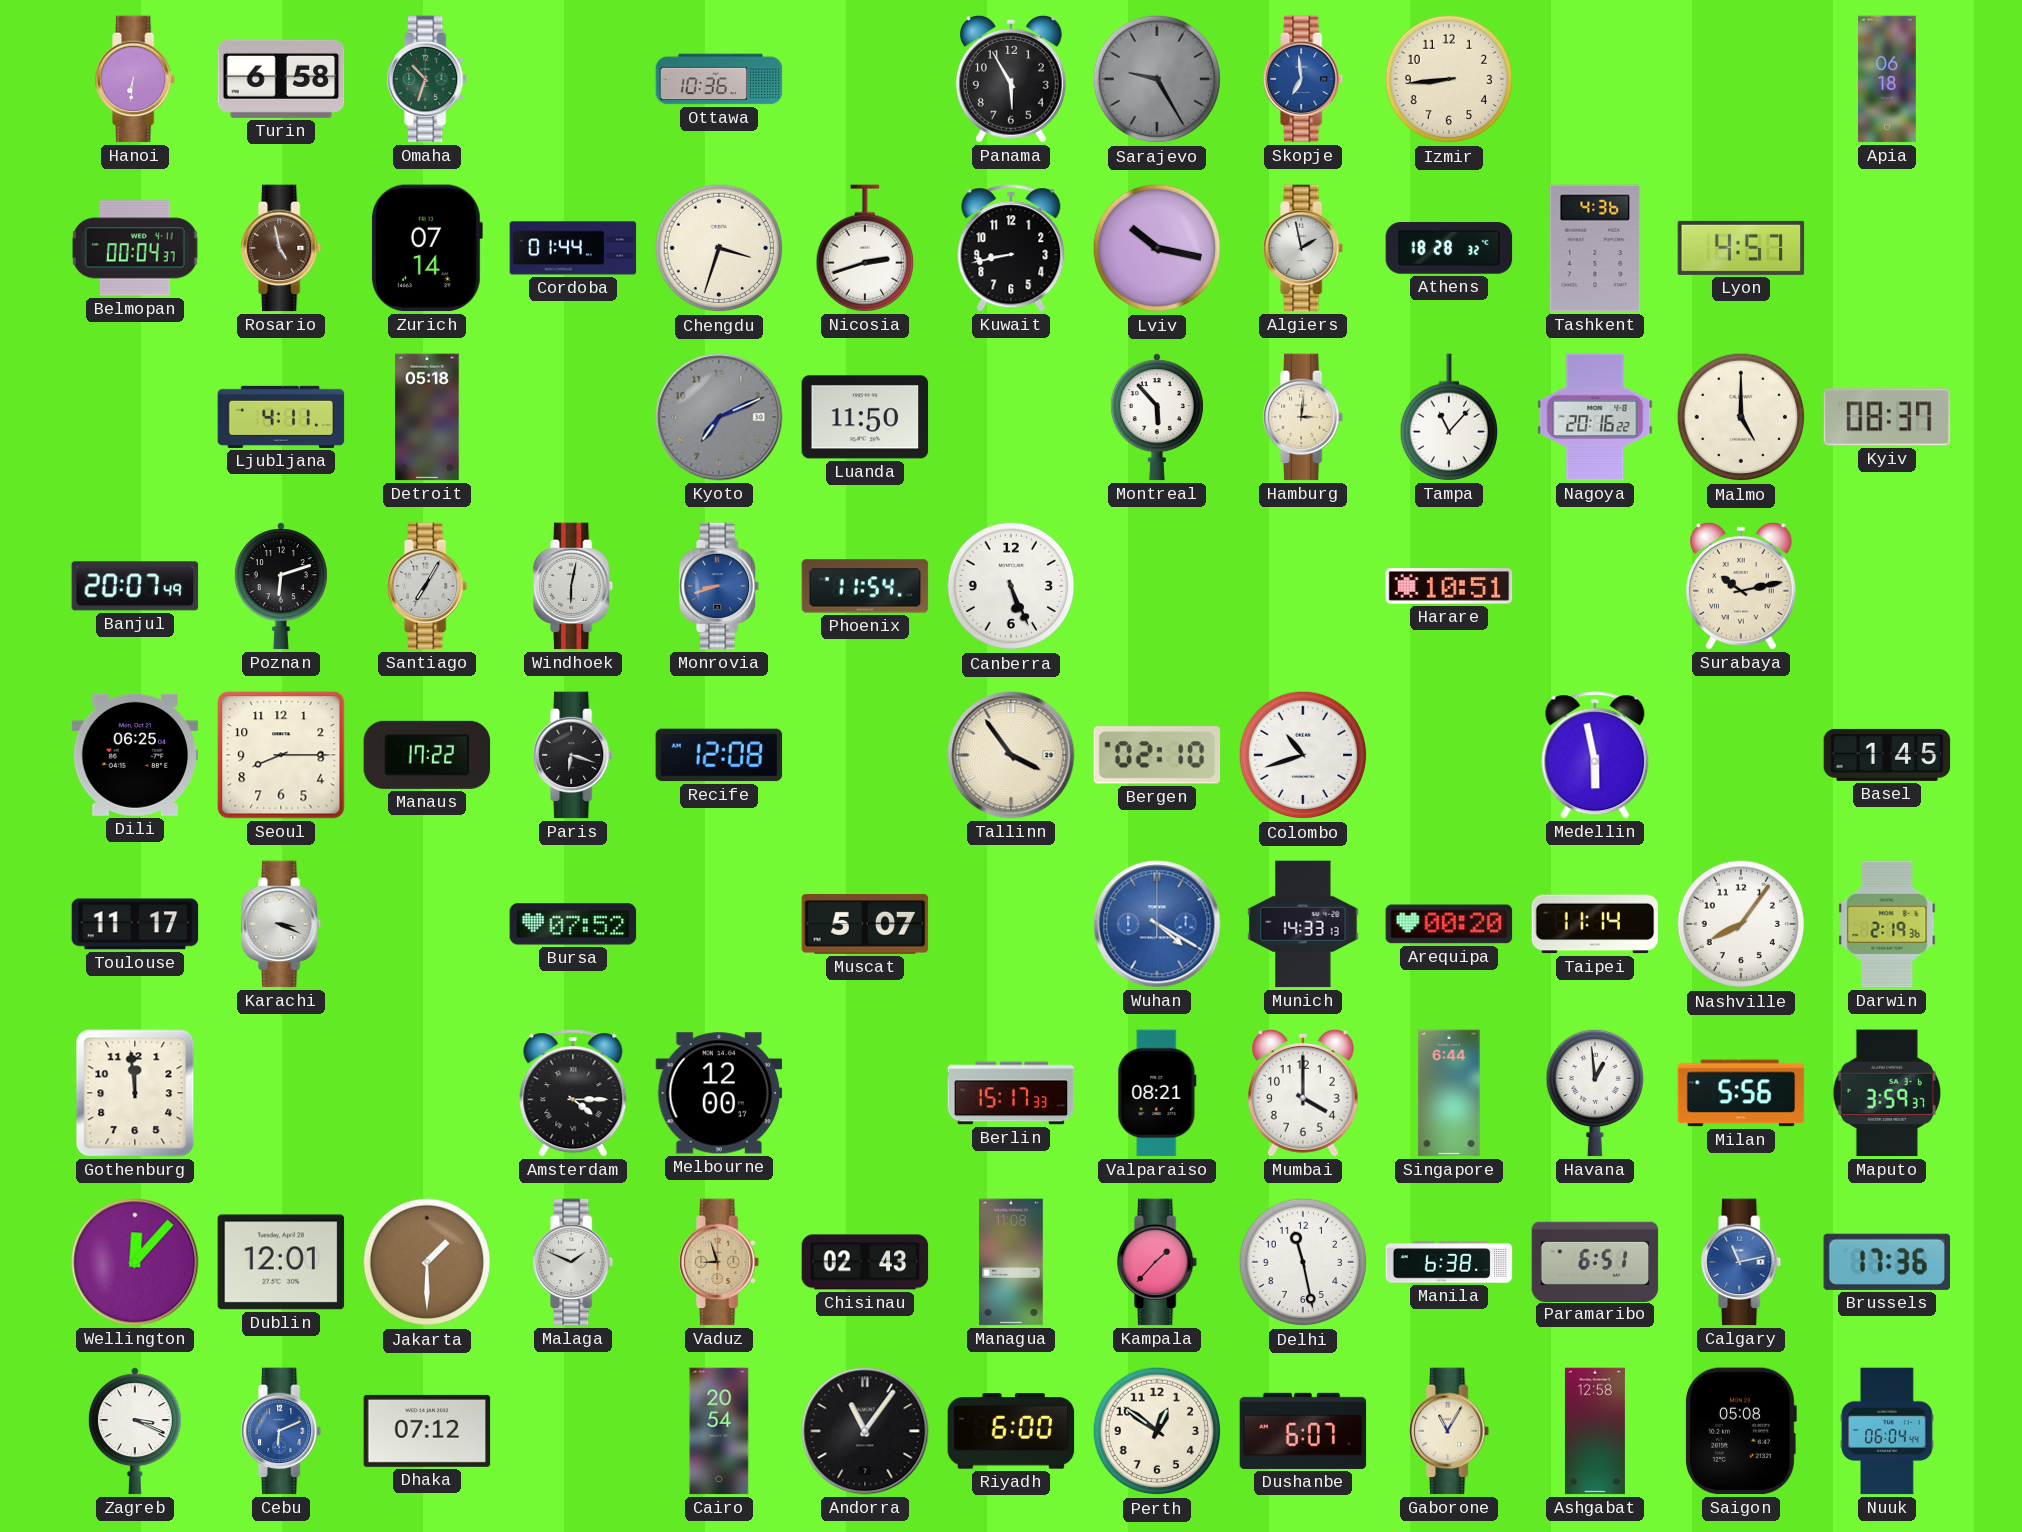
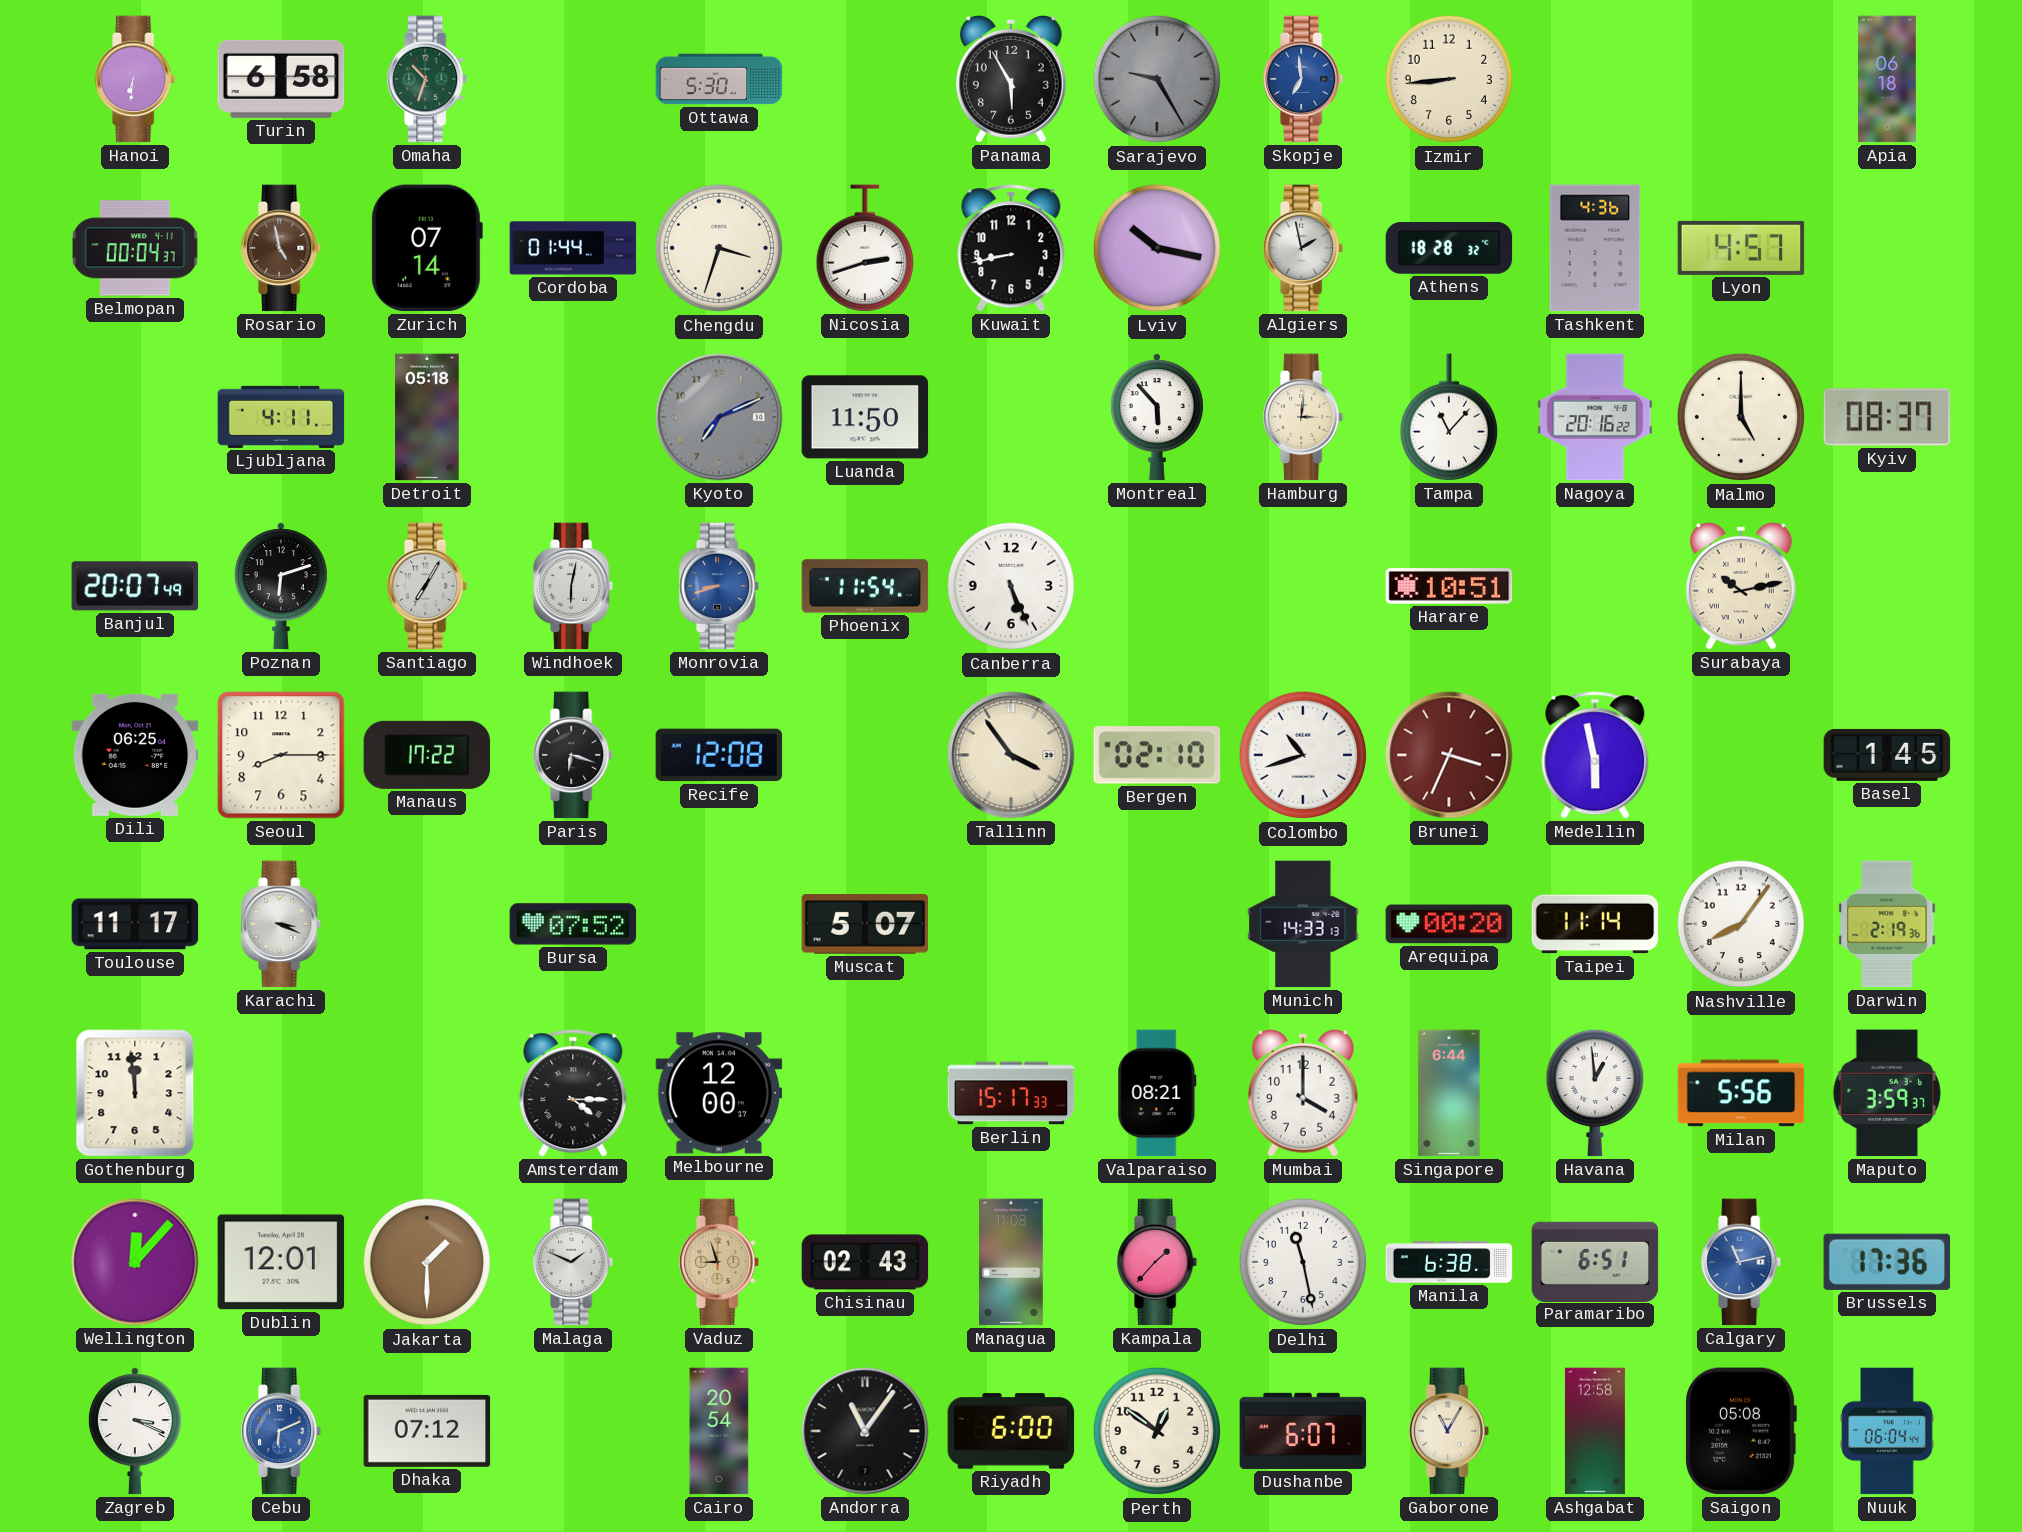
Ottawa: 10:36 -> 5:30
Brunei: none -> 3:34
Wuhan: 4:20 -> none
